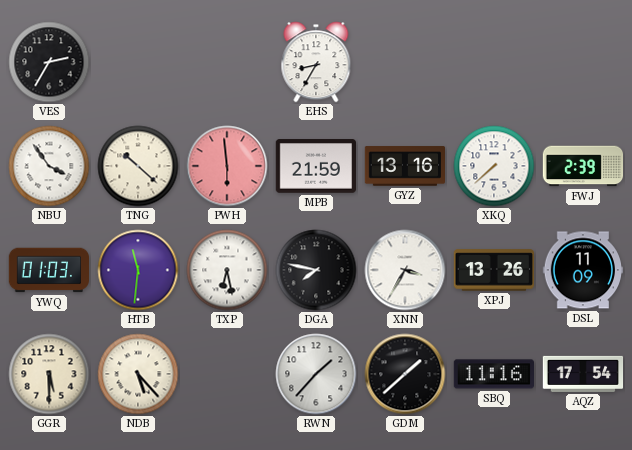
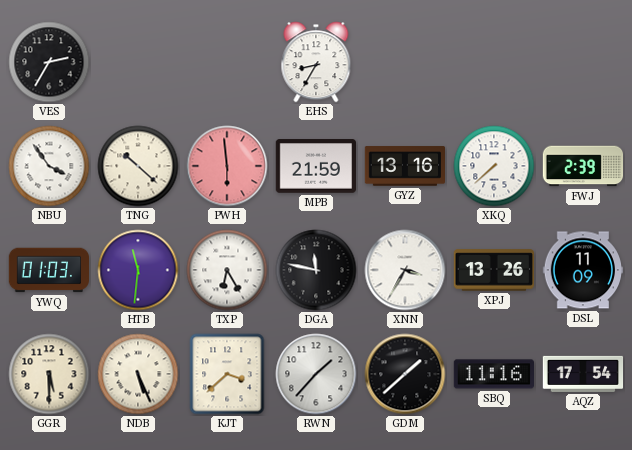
TXP: 6:28 -> 6:25
DGA: 7:47 -> 11:47
NDB: 5:23 -> 5:26
KJT: none -> 3:38
